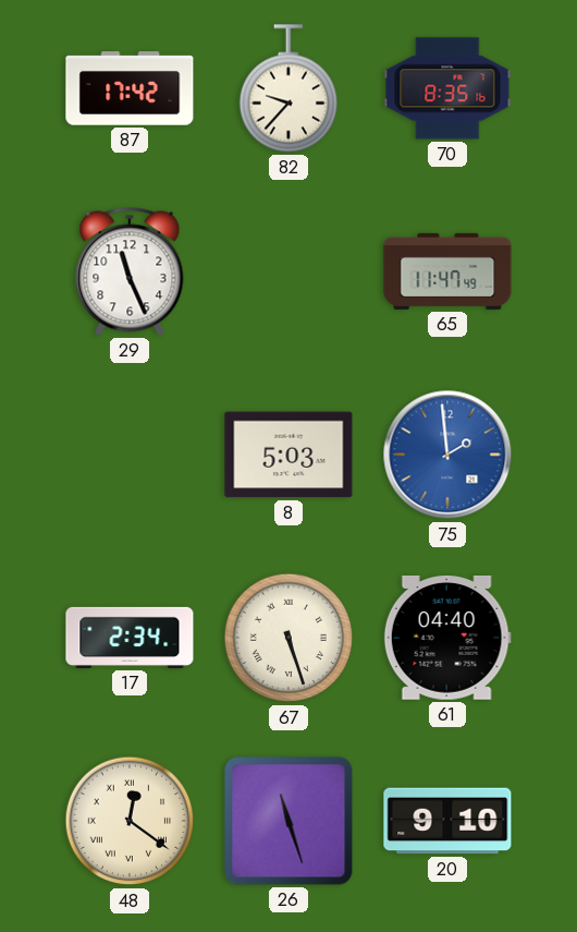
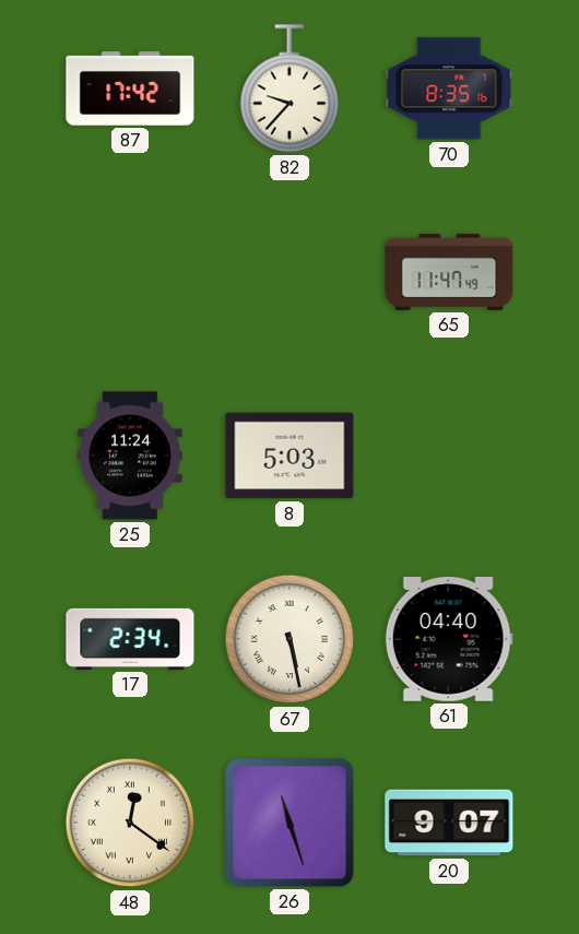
29: 11:26 -> none
25: none -> 11:24
75: 1:59 -> none
67: 5:27 -> 5:28
20: 9:10 -> 9:07
